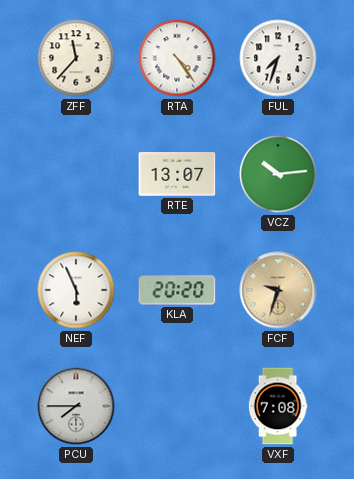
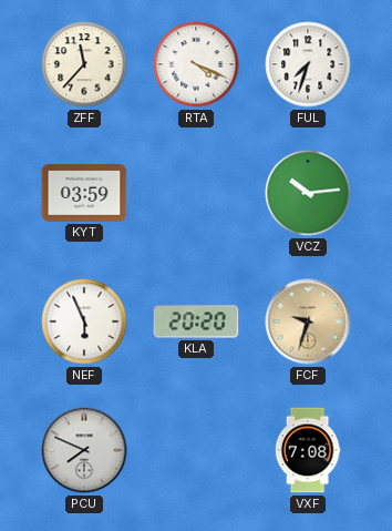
RTA: 4:24 -> 4:19
KYT: none -> 03:59
RTE: 13:07 -> none
PCU: 7:45 -> 7:49
